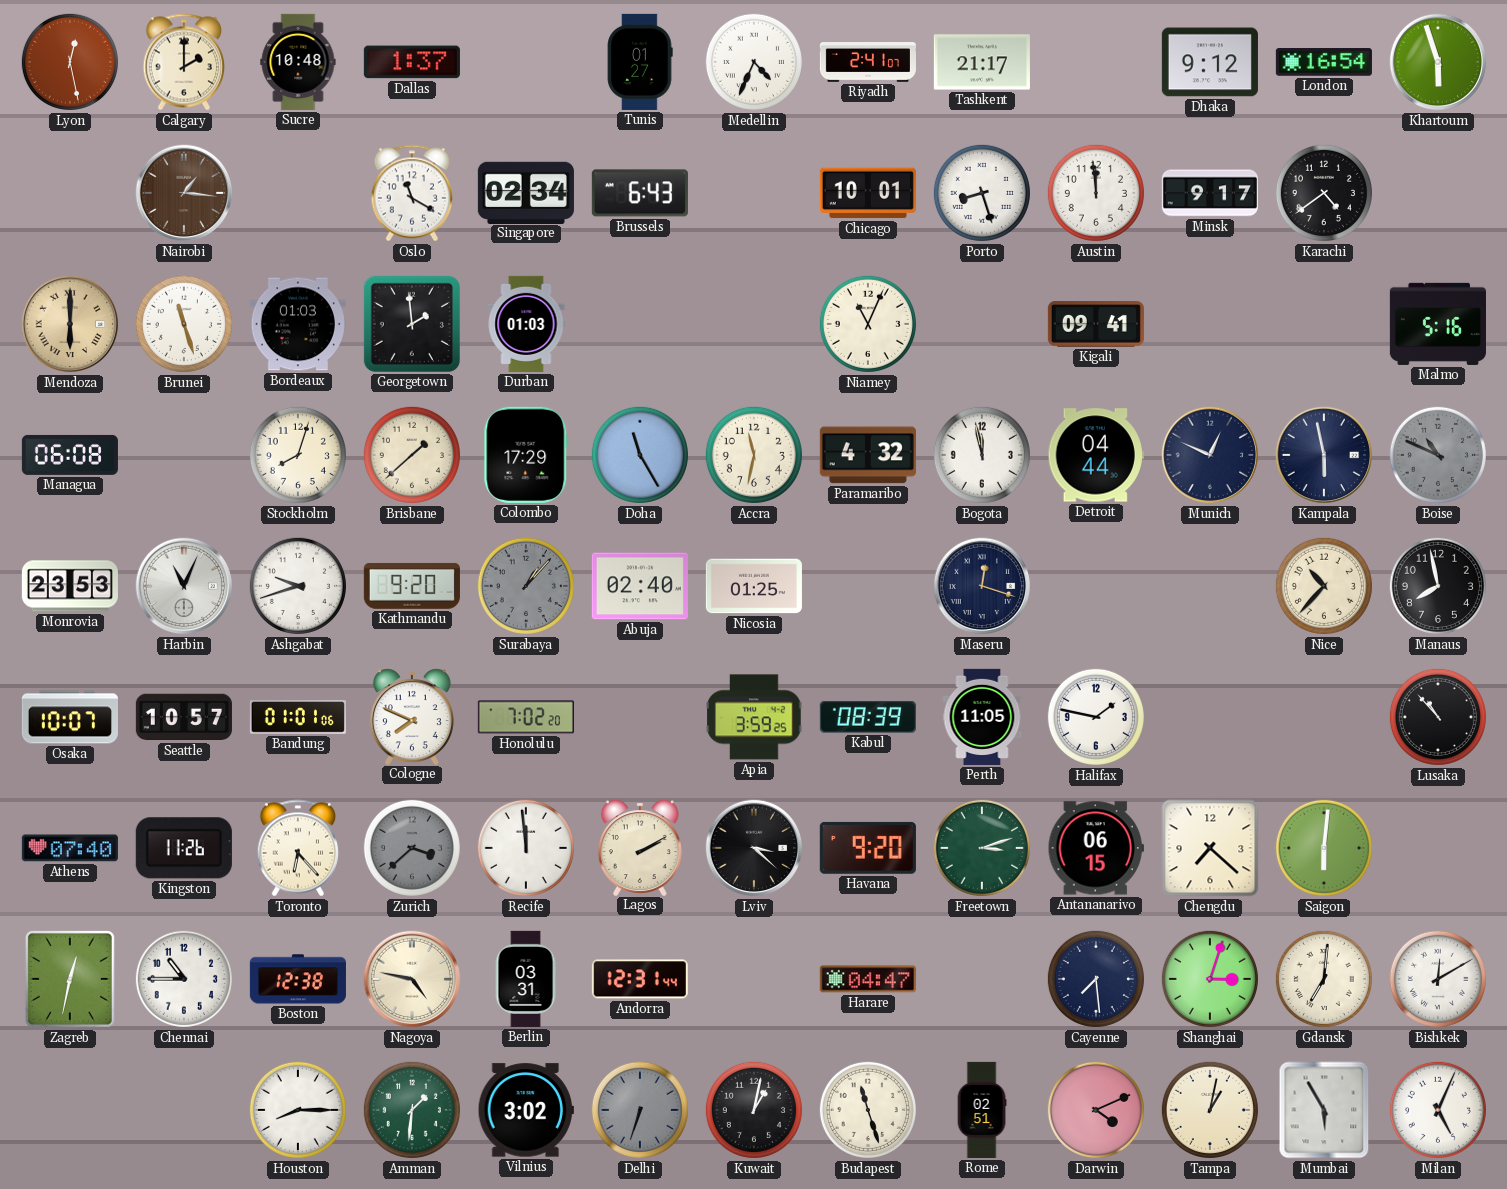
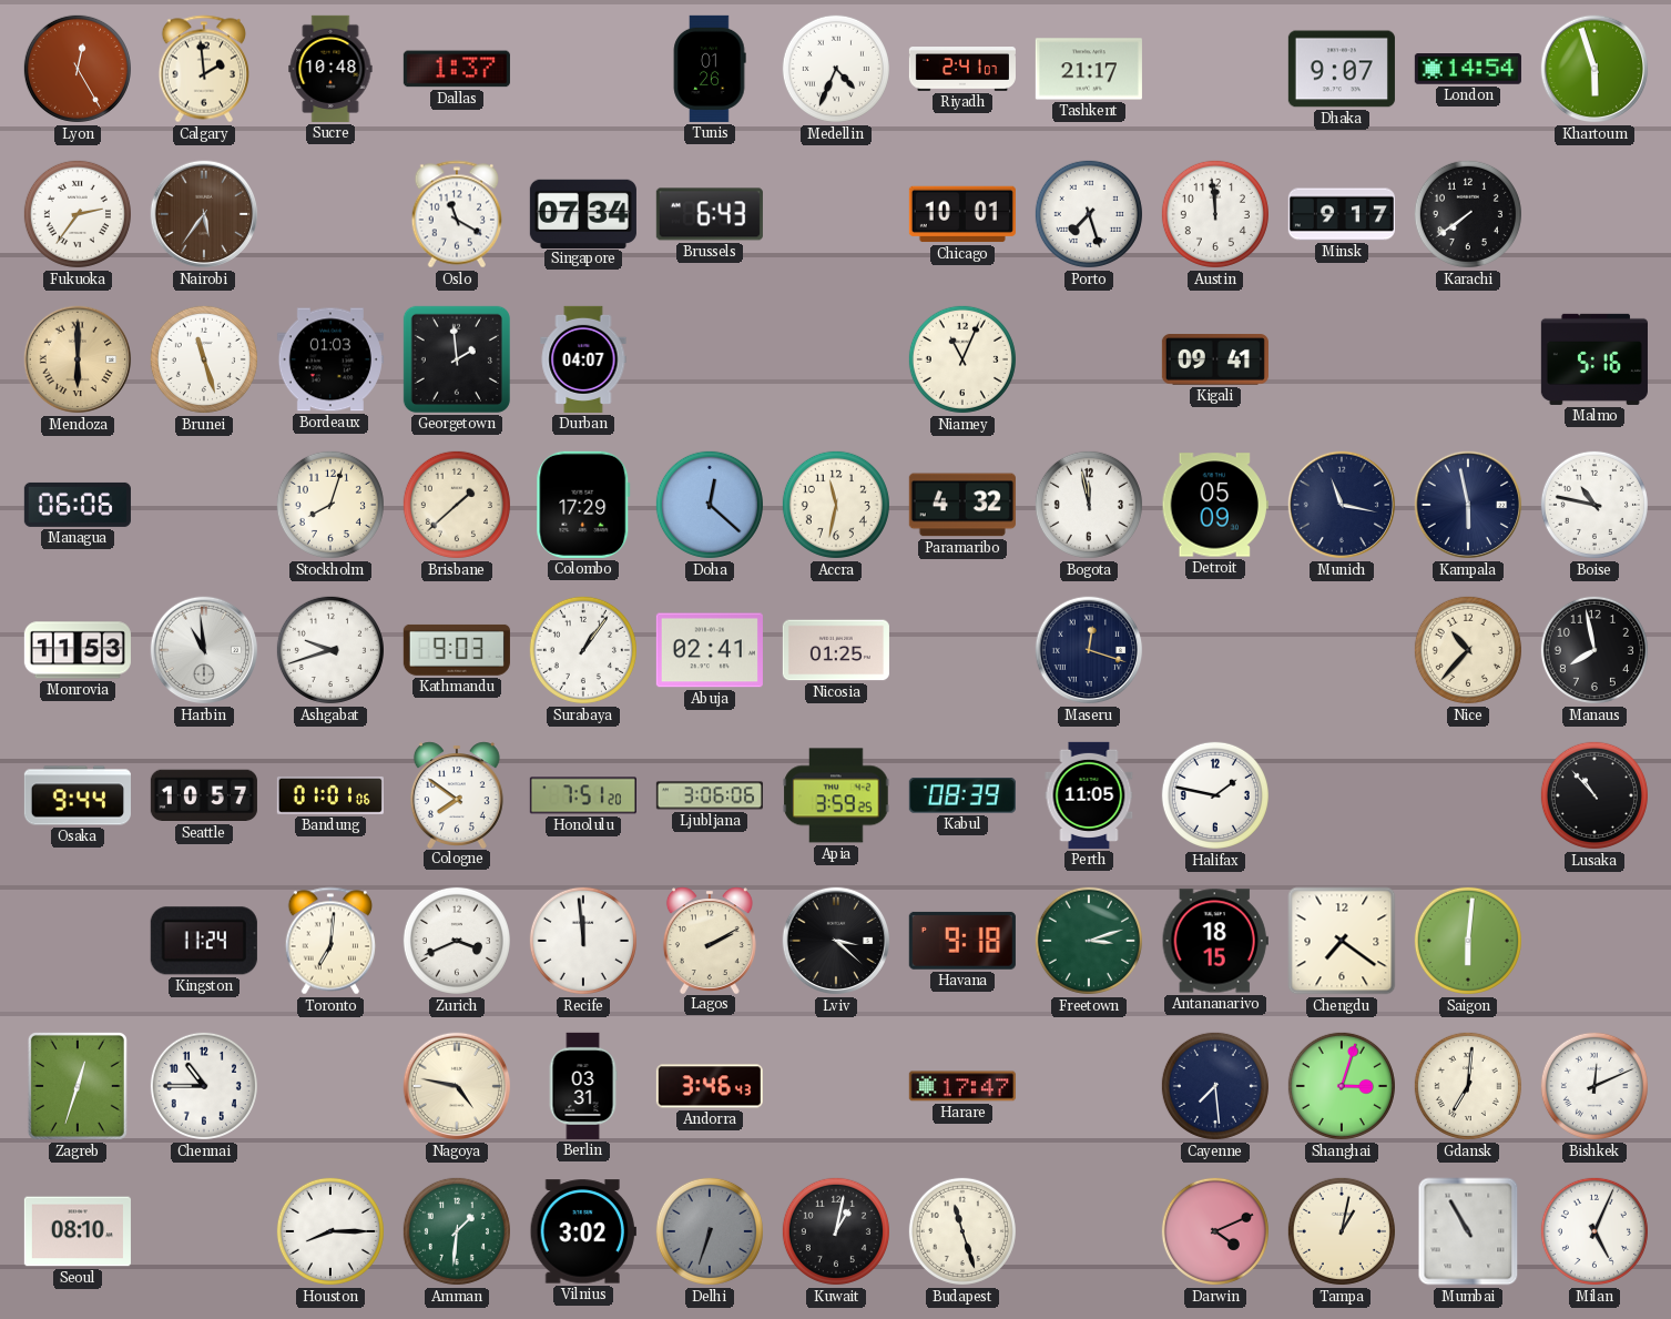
Lyon: 12:28 -> 12:25
Calgary: 2:00 -> 1:59
Tunis: 01:27 -> 01:26
Dhaka: 9:12 -> 9:07
London: 16:54 -> 14:54
Fukuoka: none -> 2:36
Nairobi: 1:16 -> 5:36
Singapore: 02:34 -> 07:34
Porto: 8:27 -> 7:27
Karachi: 4:39 -> 7:39
Durban: 01:03 -> 04:07
Managua: 06:08 -> 06:06
Doha: 11:25 -> 12:22
Detroit: 04:44 -> 05:09
Munich: 12:49 -> 11:17
Boise: 10:49 -> 10:47
Boise dial: grey -> white
Monrovia: 23:53 -> 11:53
Harbin: 11:04 -> 10:59
Kathmandu: 9:20 -> 9:03
Surabaya: 1:07 -> 1:06
Surabaya dial: grey -> white
Abuja: 02:40 -> 02:41
Osaka: 10:07 -> 9:44
Cologne: 7:49 -> 7:51
Honolulu: 7:02 -> 7:51
Ljubljana: none -> 3:06
Athens: 07:40 -> none
Kingston: 11:26 -> 11:24
Toronto: 6:23 -> 7:01
Zurich: 3:38 -> 3:41
Zurich dial: grey -> white
Havana: 9:20 -> 9:18
Antananarivo: 06:15 -> 18:15
Chengdu: 7:22 -> 7:21
Zagreb: 12:32 -> 12:33
Boston: 12:38 -> none
Andorra: 12:31 -> 3:46
Harare: 04:47 -> 17:47
Bishkek: 12:10 -> 12:11
Seoul: none -> 08:10
Rome: 02:51 -> none
Mumbai: 5:55 -> 10:55
